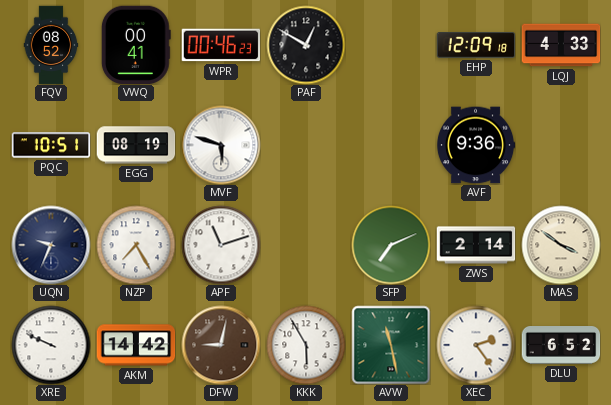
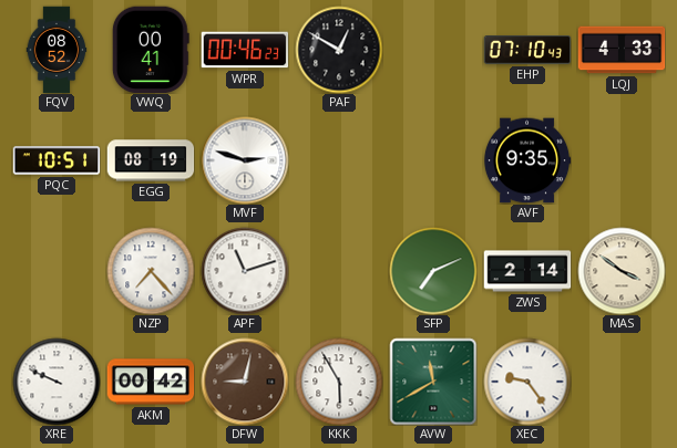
EHP: 12:09 -> 07:10
MVF: 5:48 -> 2:48
AVF: 9:36 -> 9:35
UQN: 9:34 -> none
NZP: 7:25 -> 7:23
AKM: 14:42 -> 00:42
AVW: 11:28 -> 11:40
XEC: 2:24 -> 9:24
DLU: 6:52 -> none
